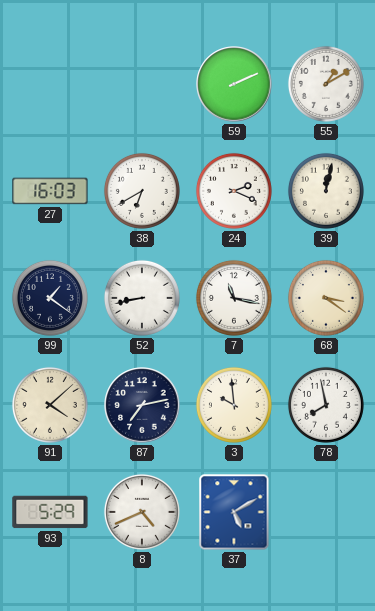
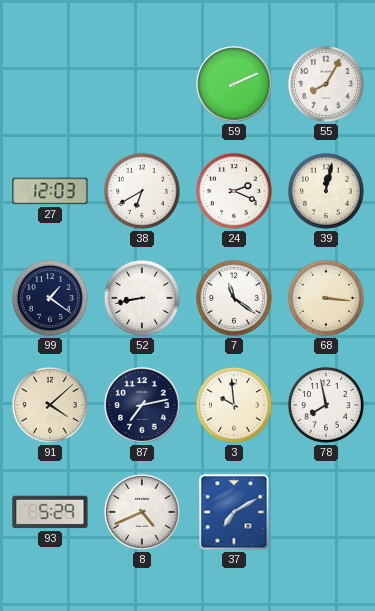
55: 1:10 -> 8:05
27: 16:03 -> 12:03
7: 11:17 -> 11:21
68: 3:21 -> 3:16
37: 5:10 -> 7:10
